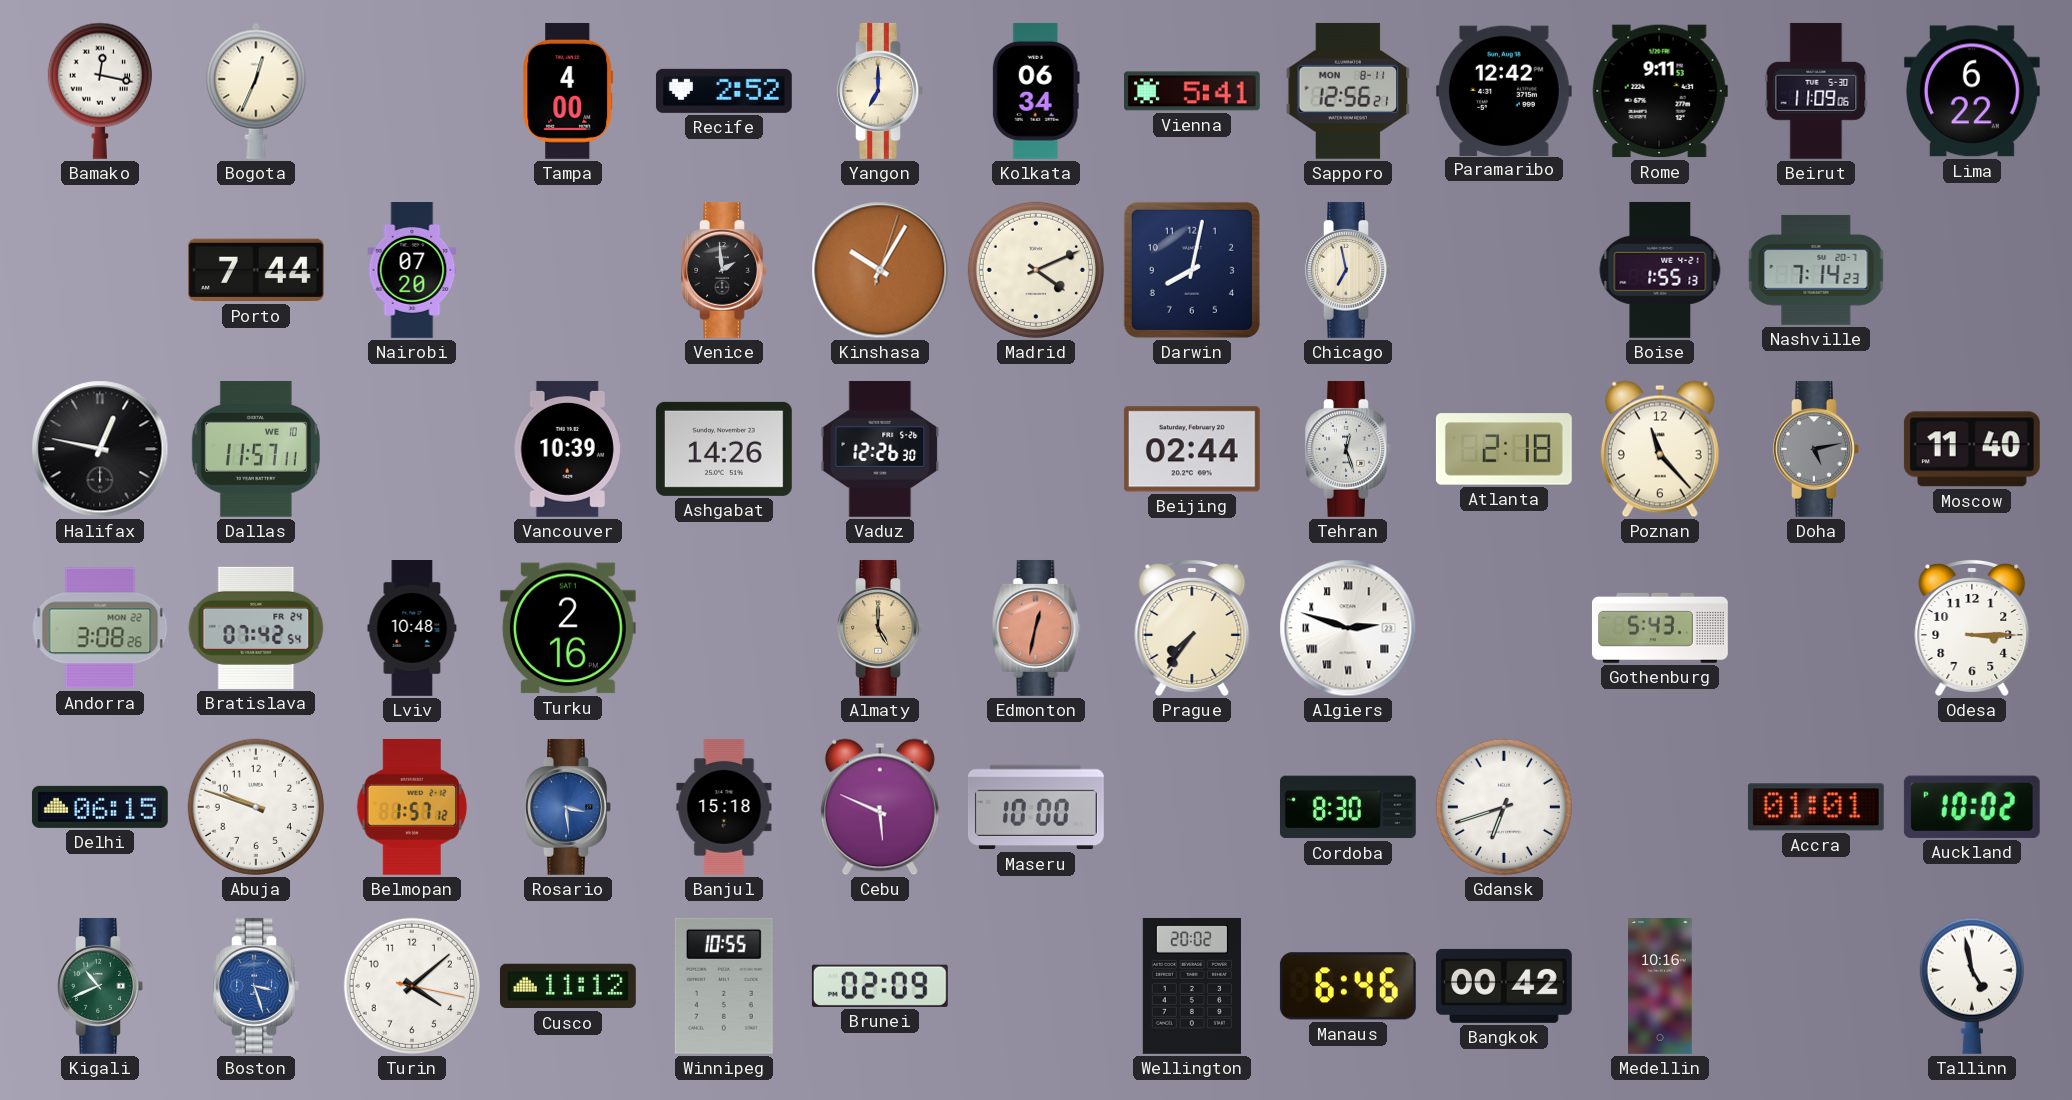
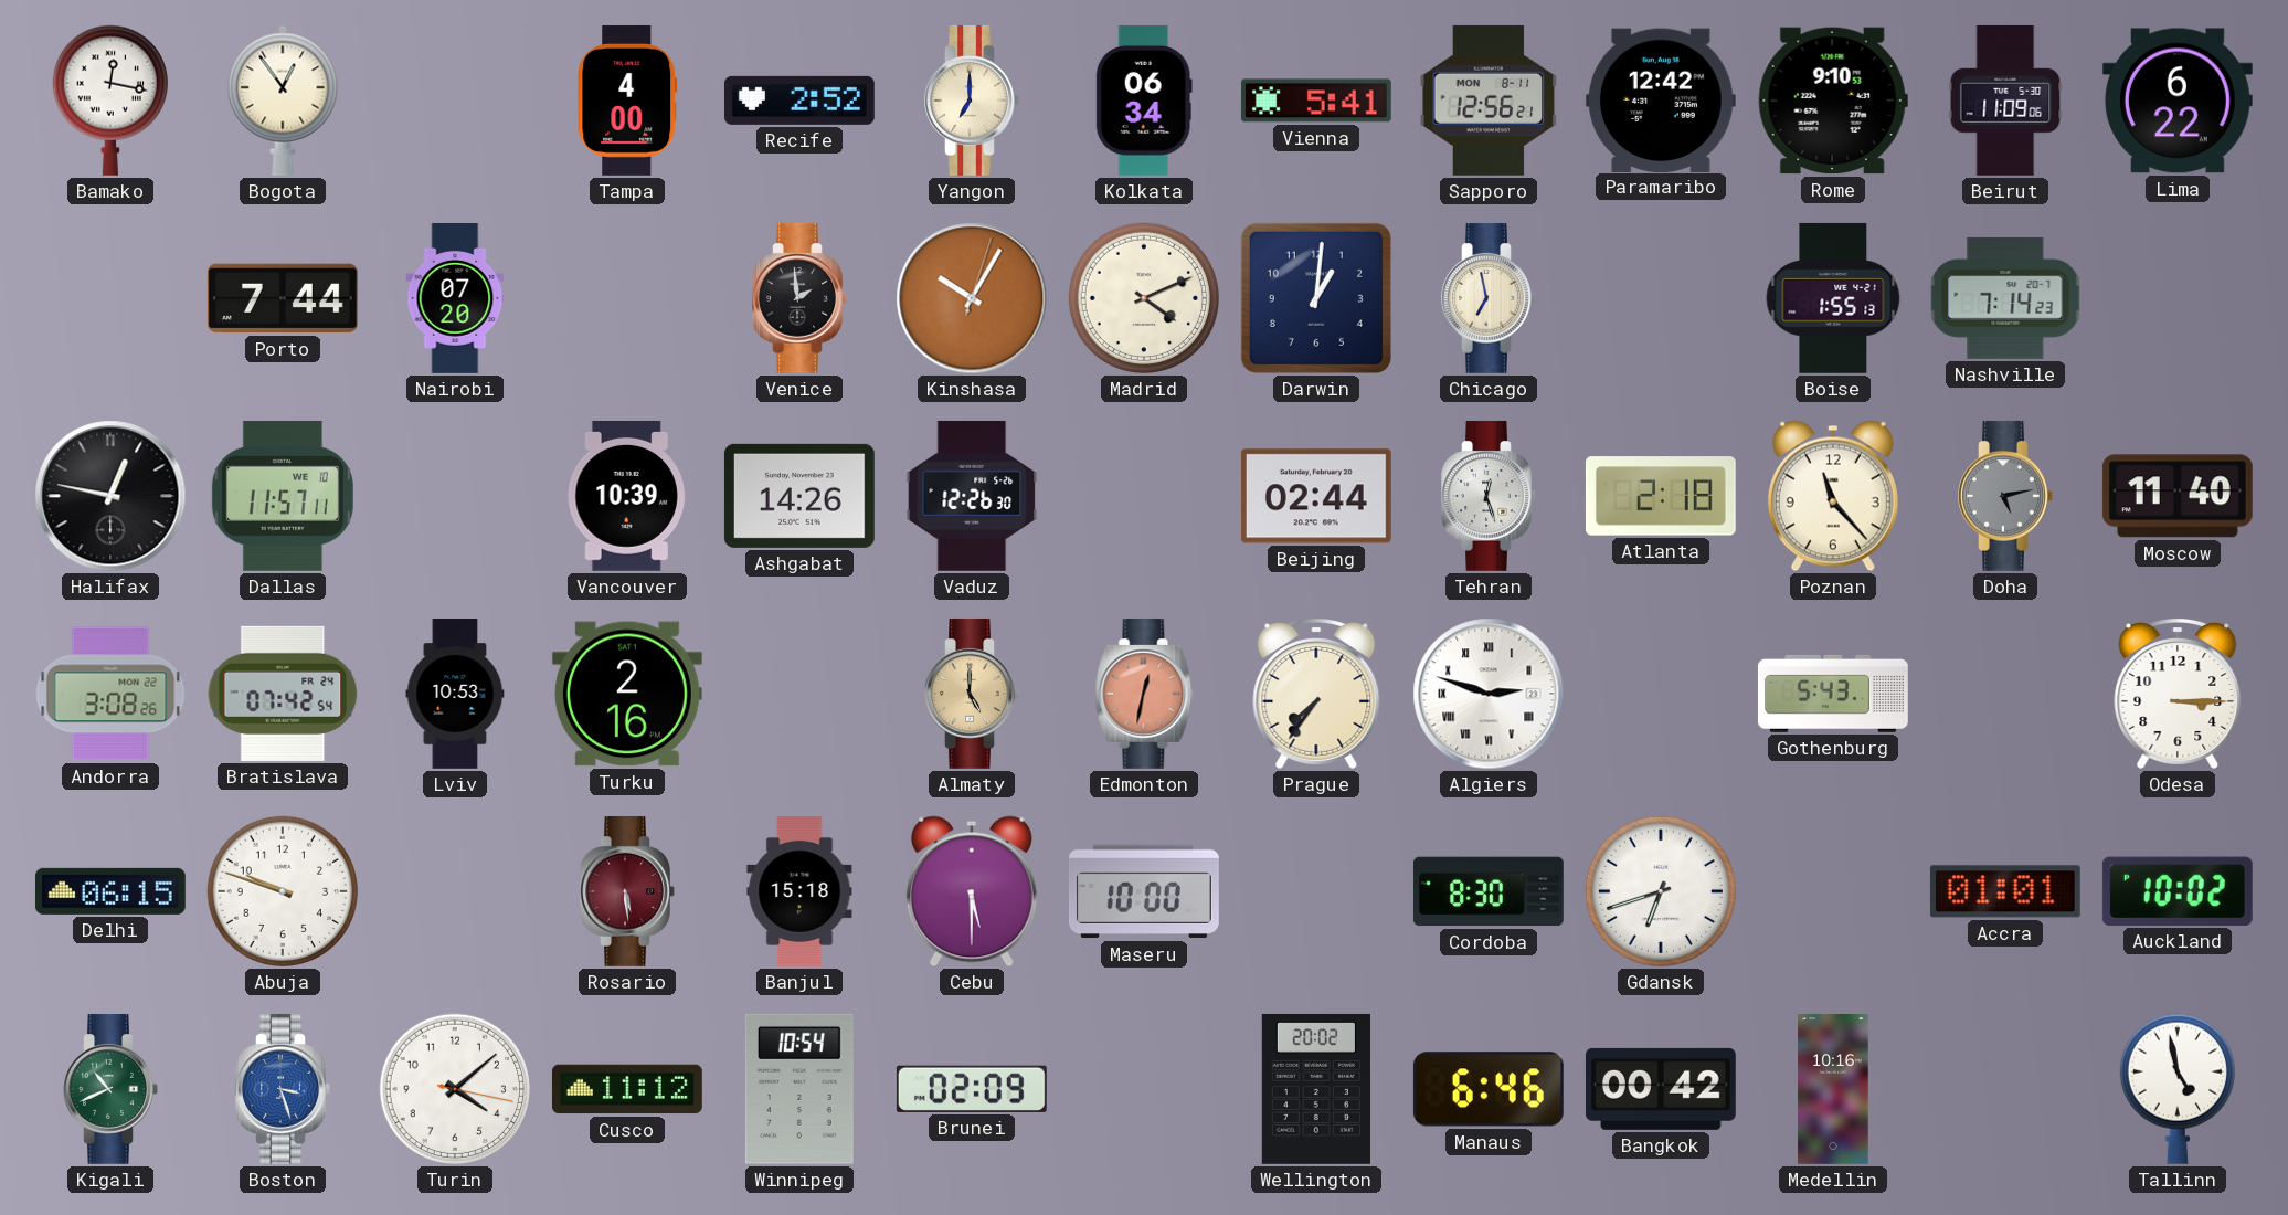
Bogota: 12:34 -> 12:54
Rome: 9:11 -> 9:10
Darwin: 8:02 -> 1:01
Lviv: 10:48 -> 10:53
Belmopan: 1:57 -> none
Rosario: 3:29 -> 5:29
Rosario dial: blue -> burgundy
Cebu: 5:49 -> 5:30
Winnipeg: 10:55 -> 10:54
